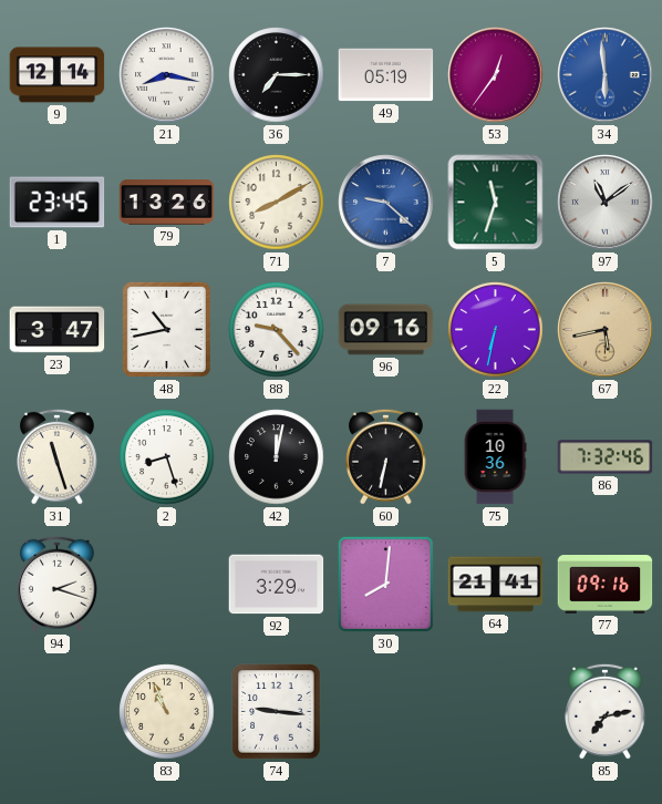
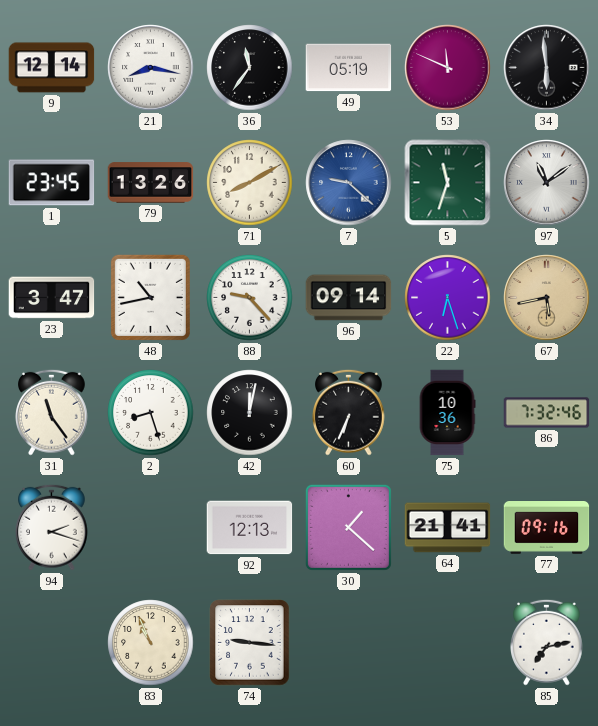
36: 7:15 -> 11:36
53: 12:36 -> 11:49
34 dial: blue -> black
96: 09:16 -> 09:14
22: 6:32 -> 6:27
31: 11:27 -> 11:24
60: 6:32 -> 6:34
92: 3:29 -> 12:13
30: 8:01 -> 1:22
